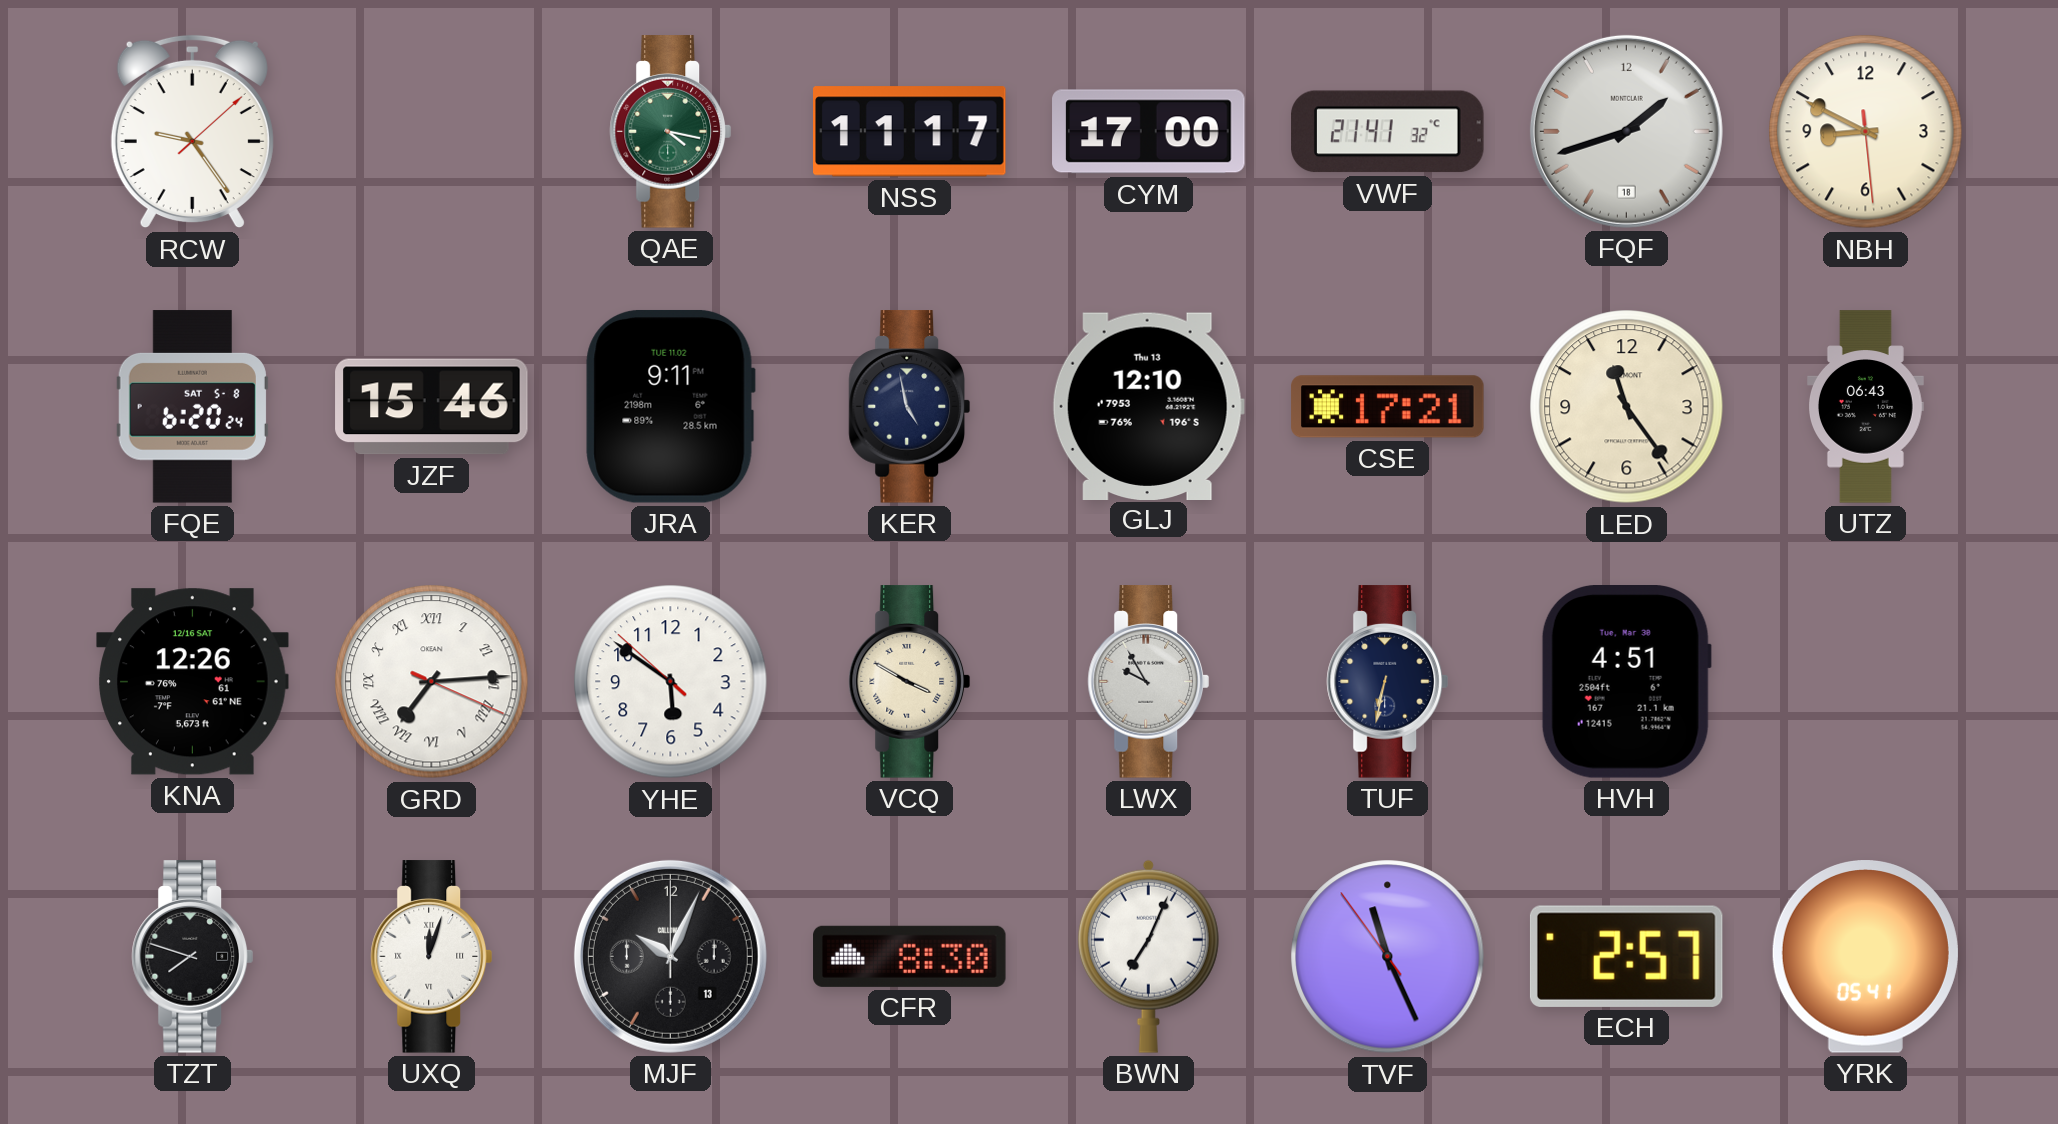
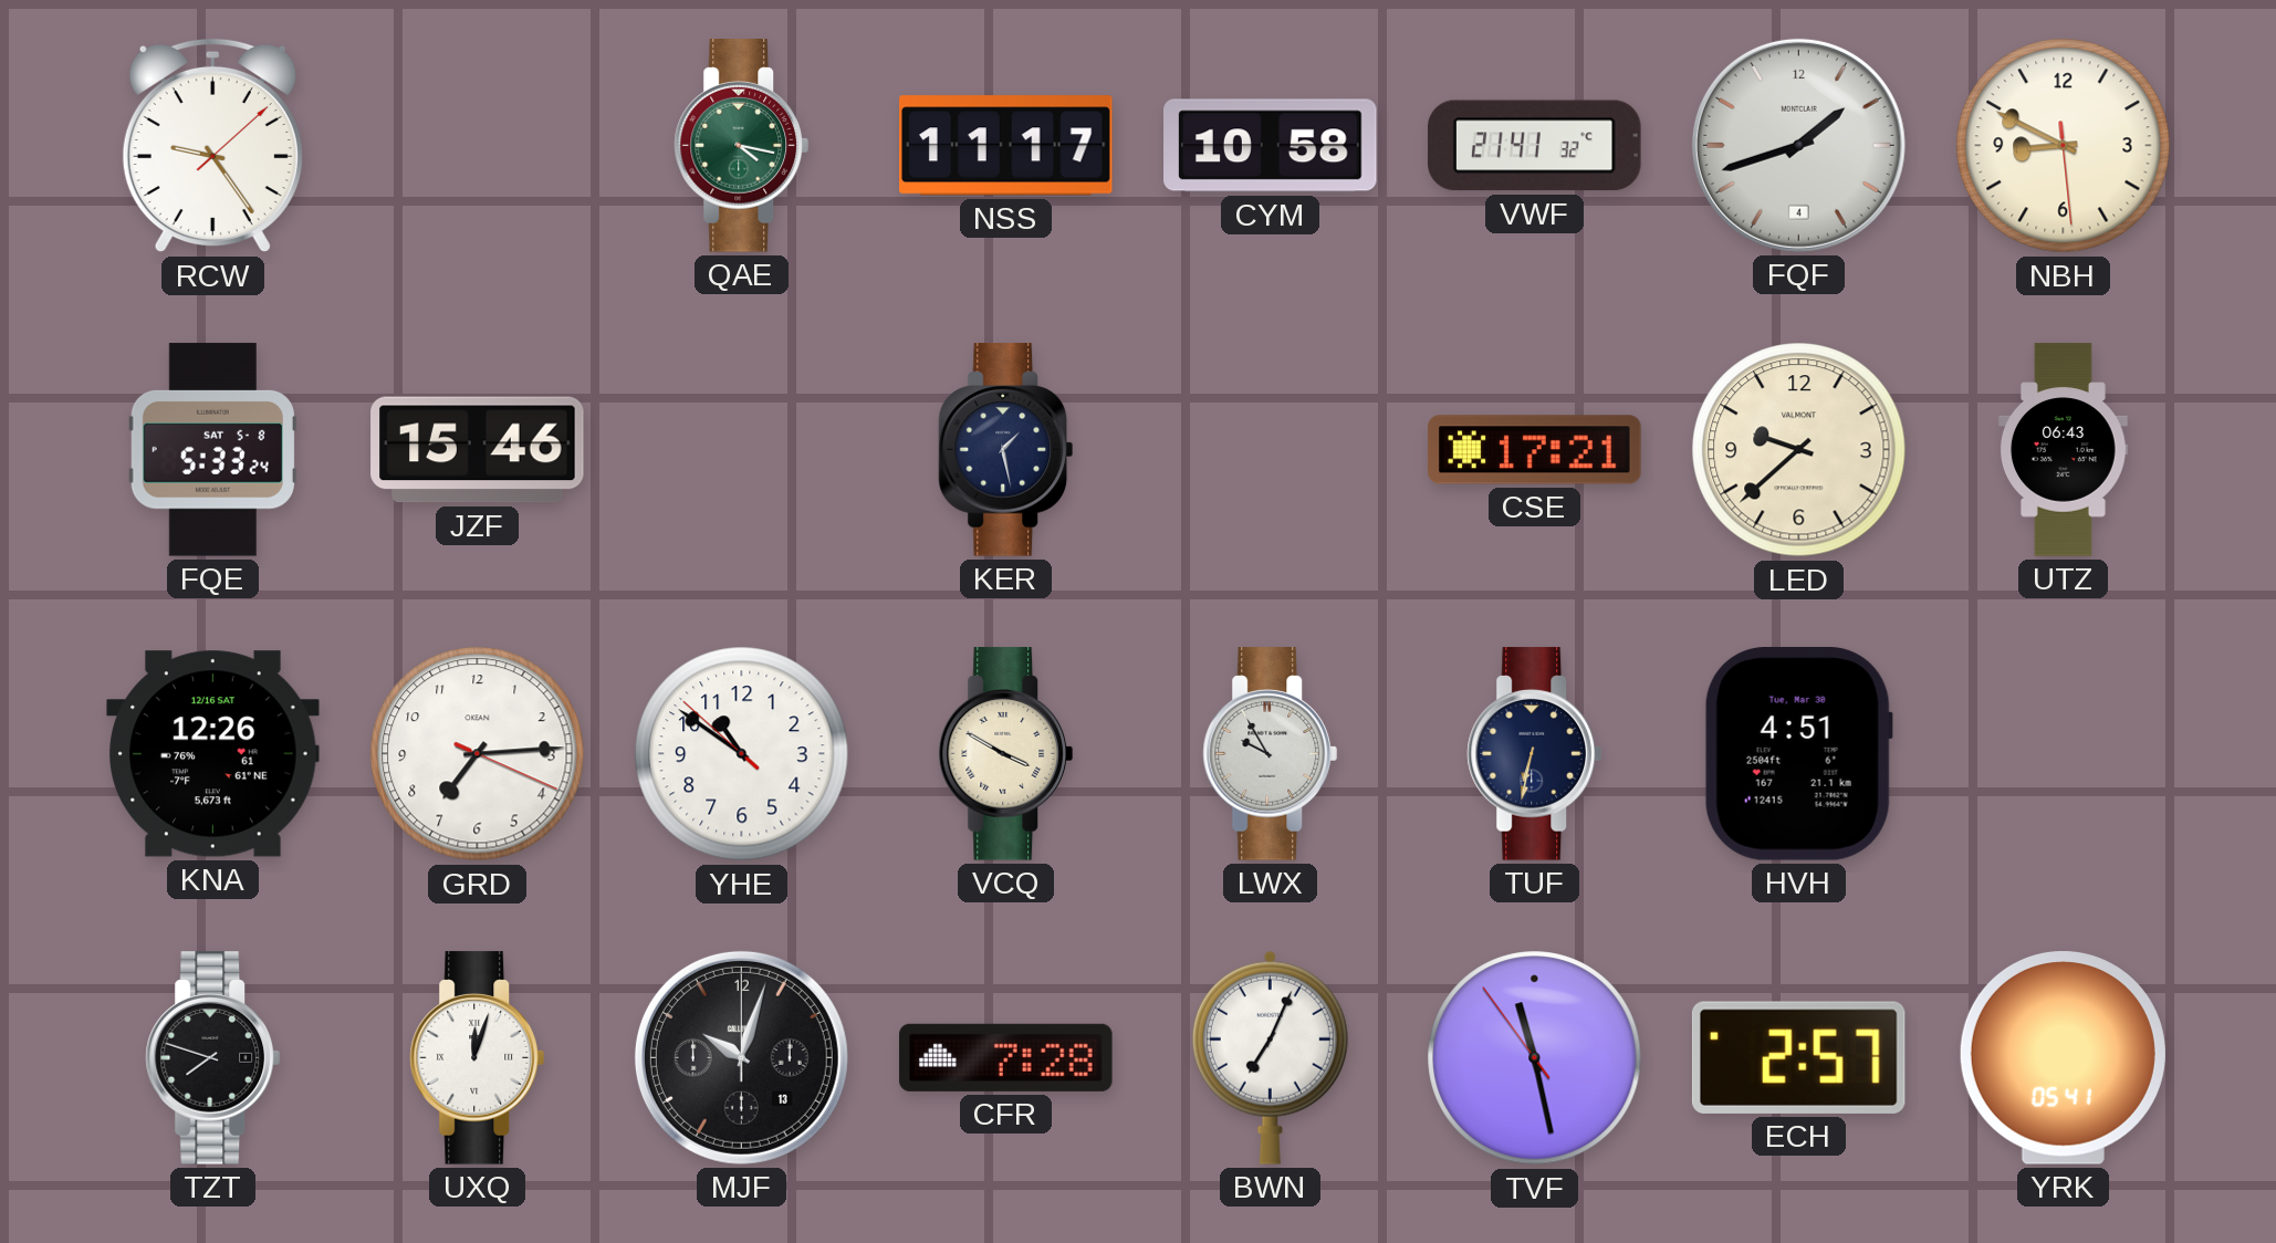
CYM: 17:00 -> 10:58
FQF date: 18 -> 4
FQE: 6:20 -> 5:33
JRA: 9:11 -> none
KER: 4:58 -> 1:28
GLJ: 12:10 -> none
LED: 11:24 -> 9:38
GRD numerals: Roman -> Arabic
YHE: 5:50 -> 10:50
MJF: 10:04 -> 10:03
CFR: 8:30 -> 7:28
TVF: 11:25 -> 11:27
